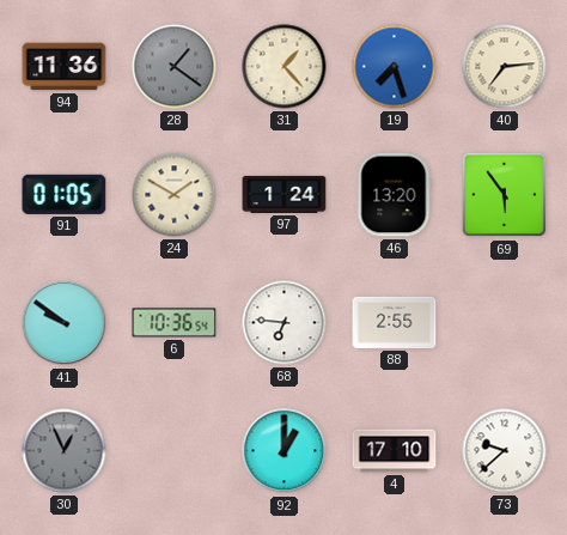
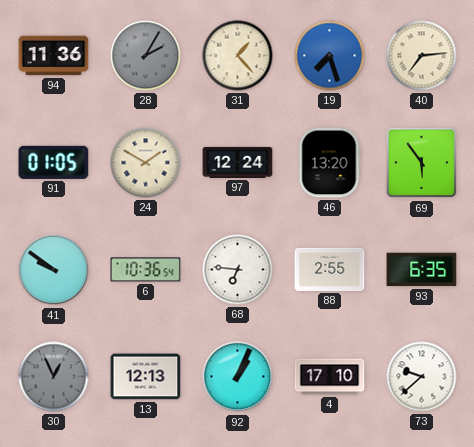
28: 1:21 -> 2:05
97: 1:24 -> 12:24
93: none -> 6:35
13: none -> 12:13
92: 1:00 -> 1:04
